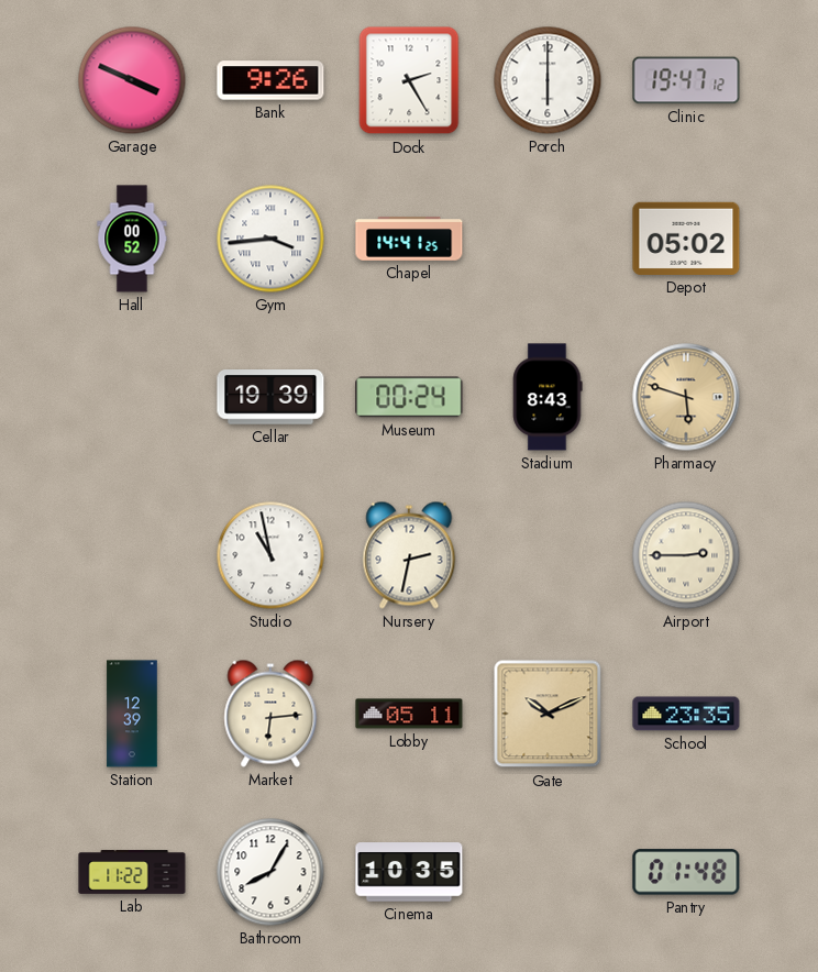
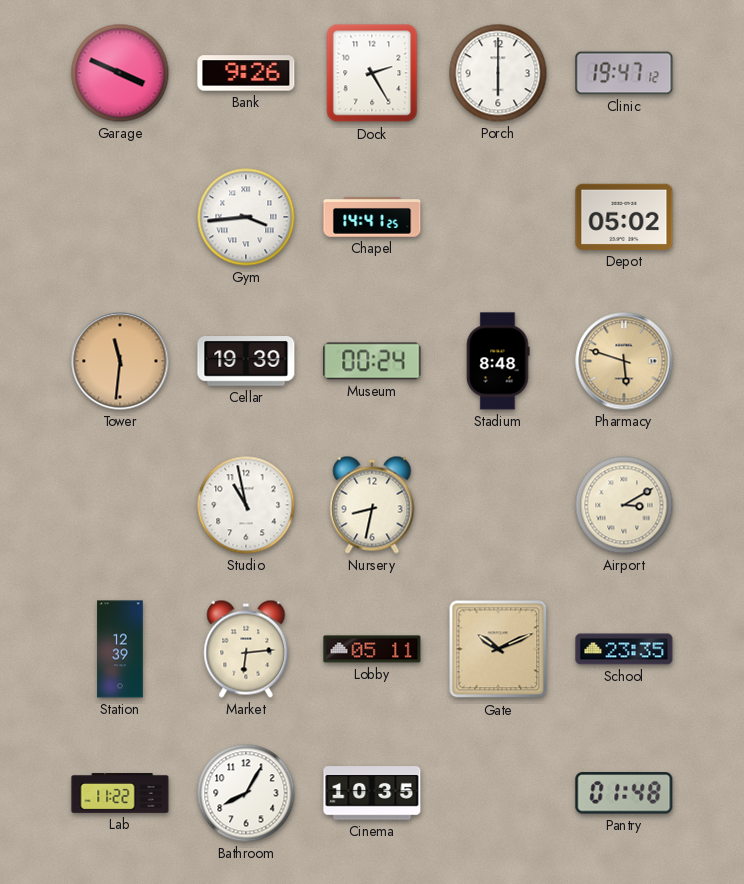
Hall: 00:52 -> none
Tower: none -> 11:31
Stadium: 8:43 -> 8:48
Nursery: 2:32 -> 8:32
Airport: 2:45 -> 3:10
